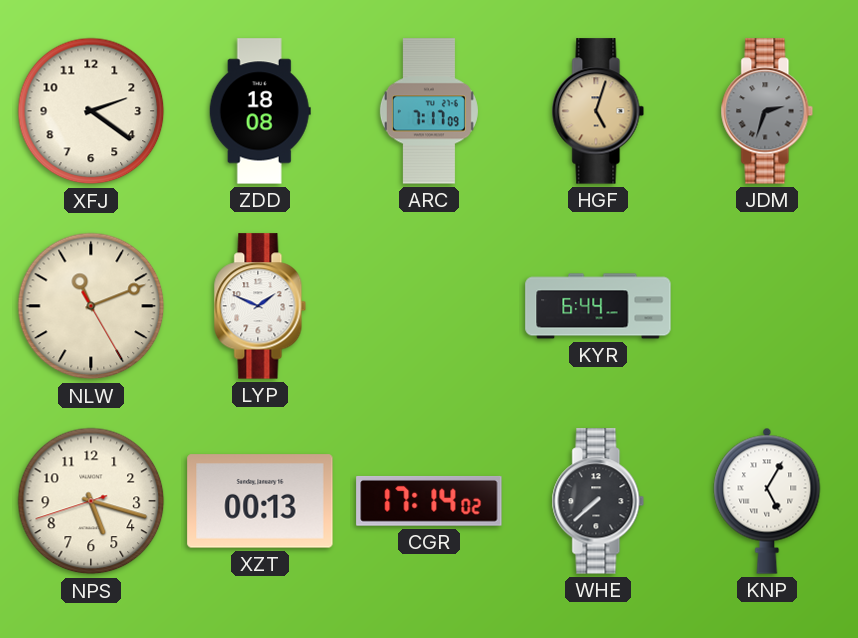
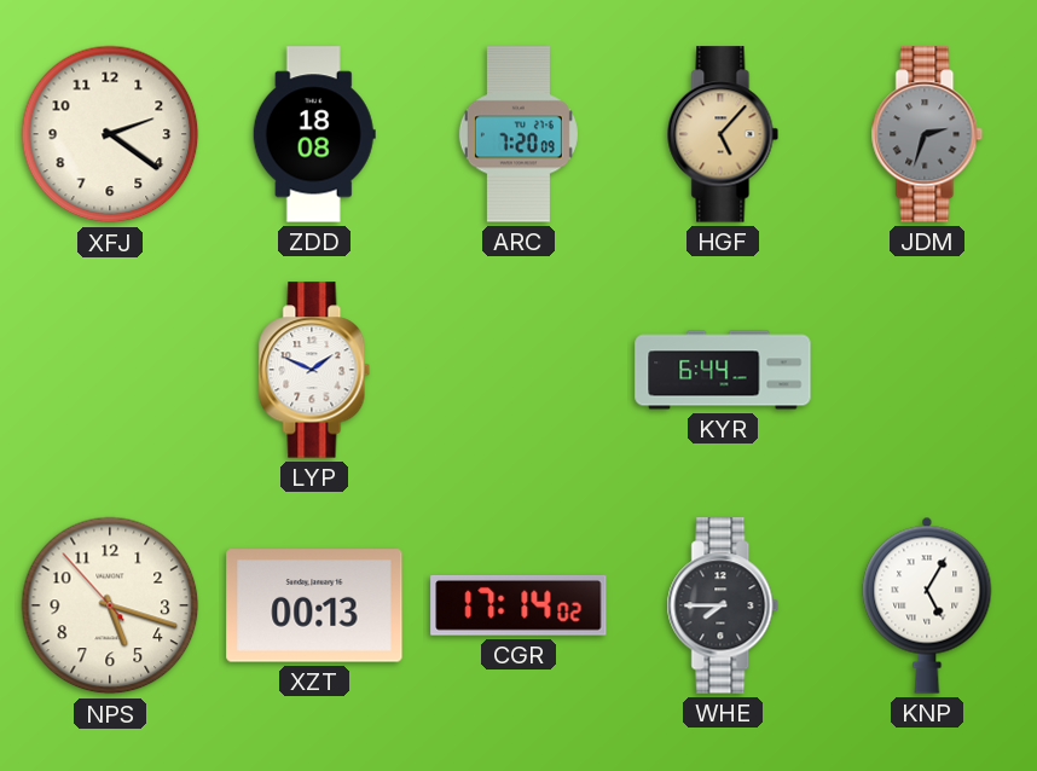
ARC: 7:17 -> 7:20
HGF: 5:03 -> 5:07
NLW: 11:11 -> none
NPS: 5:17:42 -> 5:17:53
WHE: 7:38 -> 7:45
